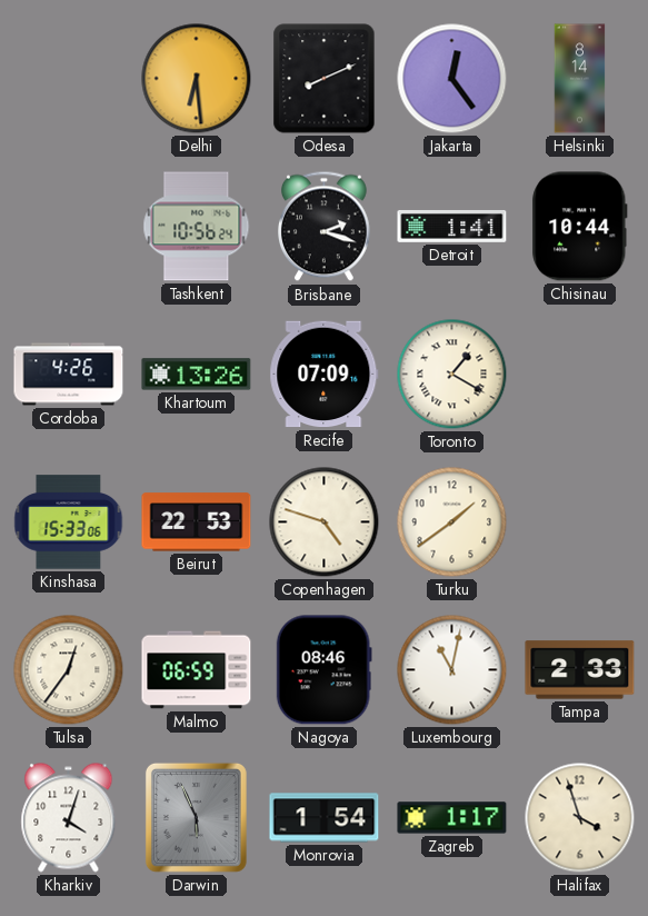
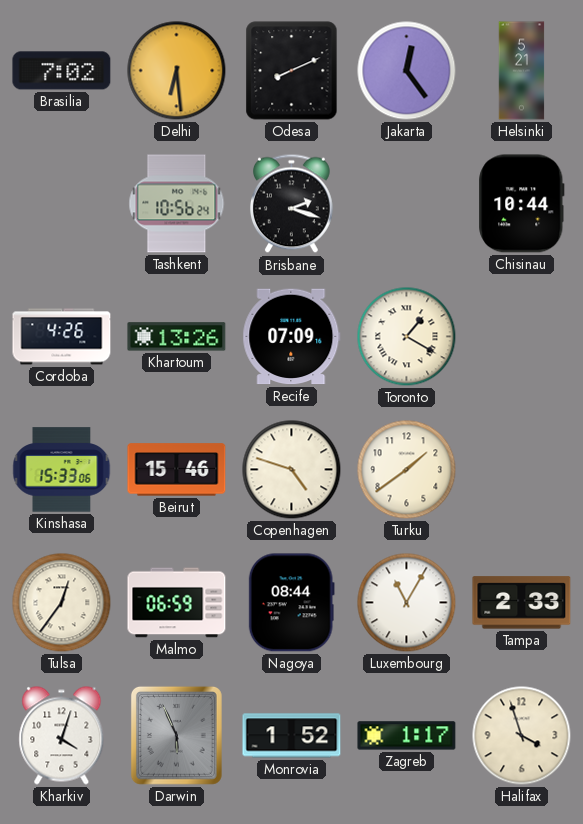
Brasilia: none -> 7:02
Helsinki: 8:14 -> 5:21
Detroit: 1:41 -> none
Beirut: 22:53 -> 15:46
Nagoya: 08:46 -> 08:44
Luxembourg: 11:02 -> 11:05
Monrovia: 1:54 -> 1:52
